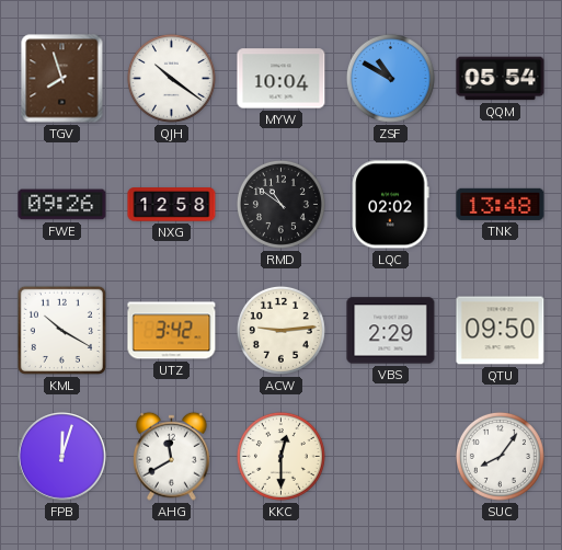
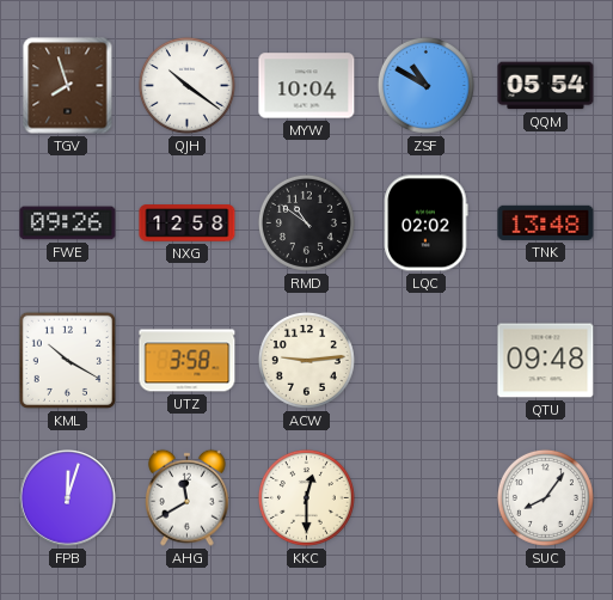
UTZ: 3:42 -> 3:58
VBS: 2:29 -> none
QTU: 09:50 -> 09:48
